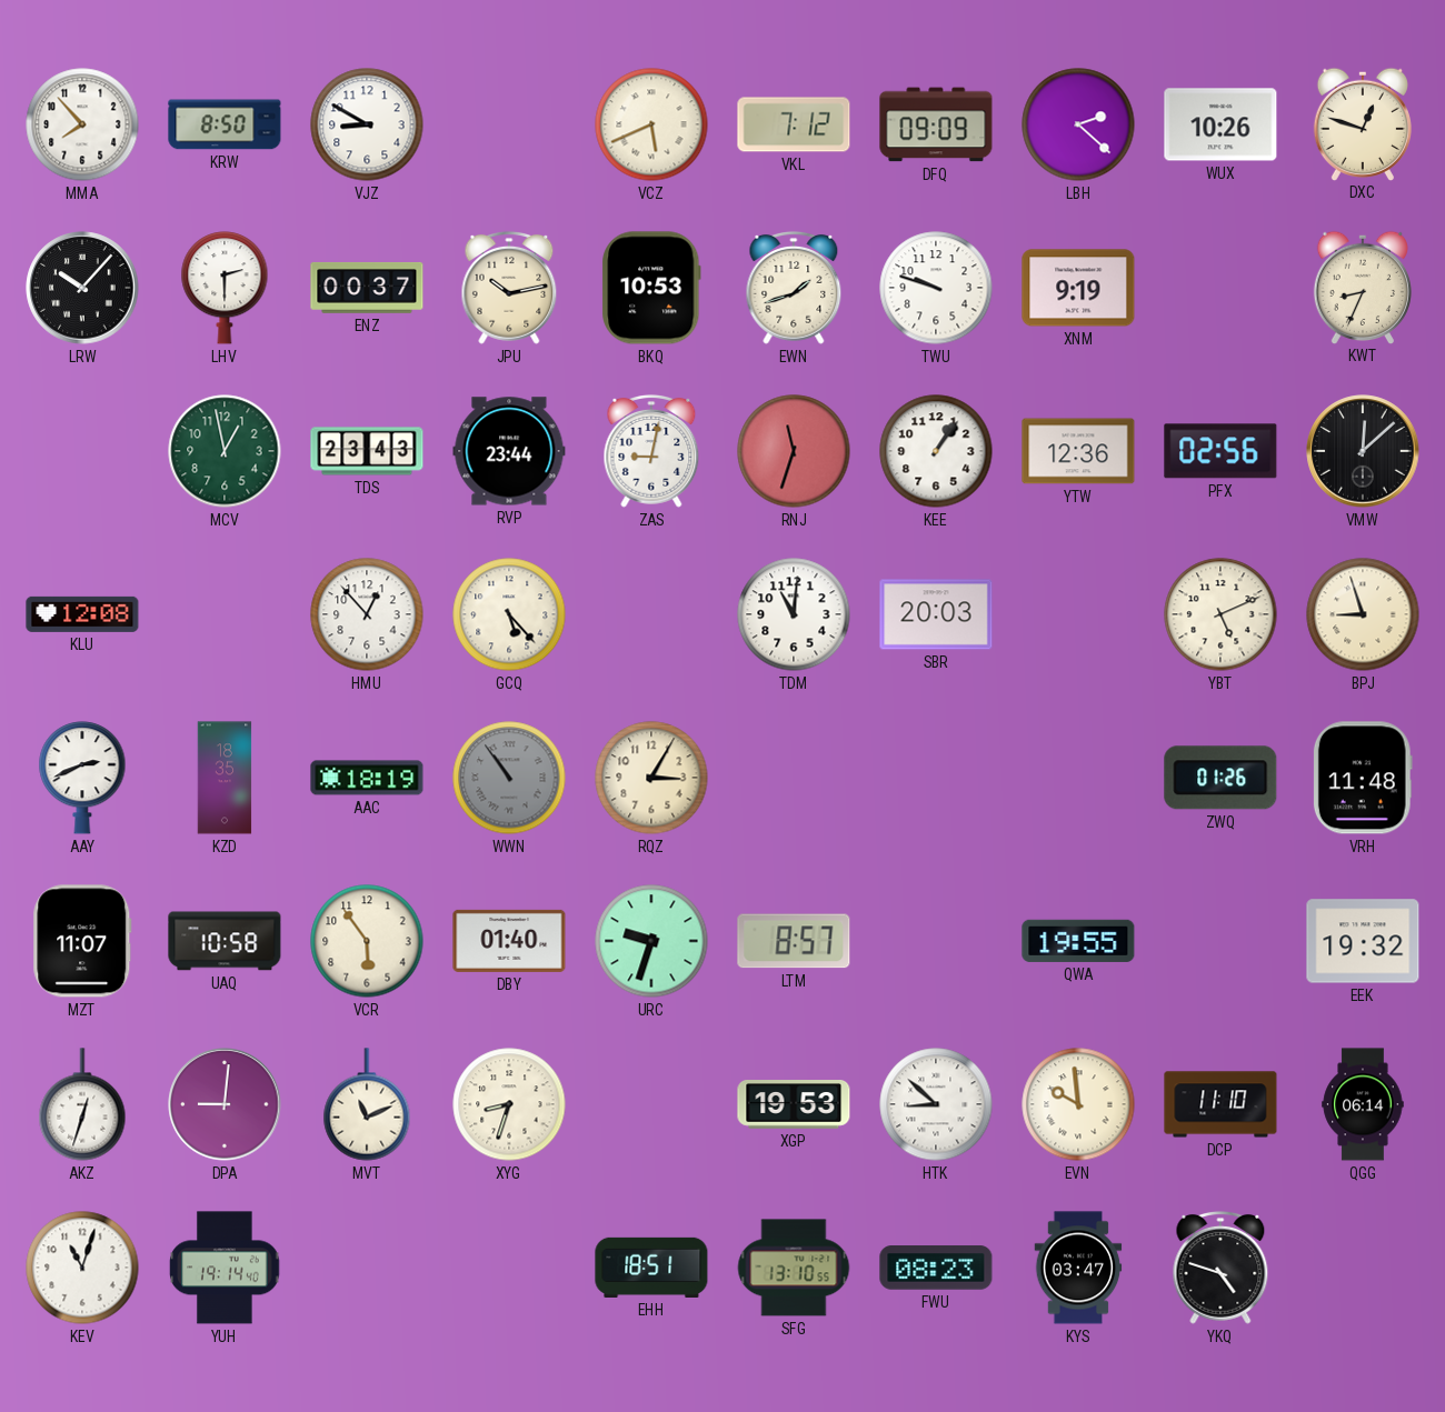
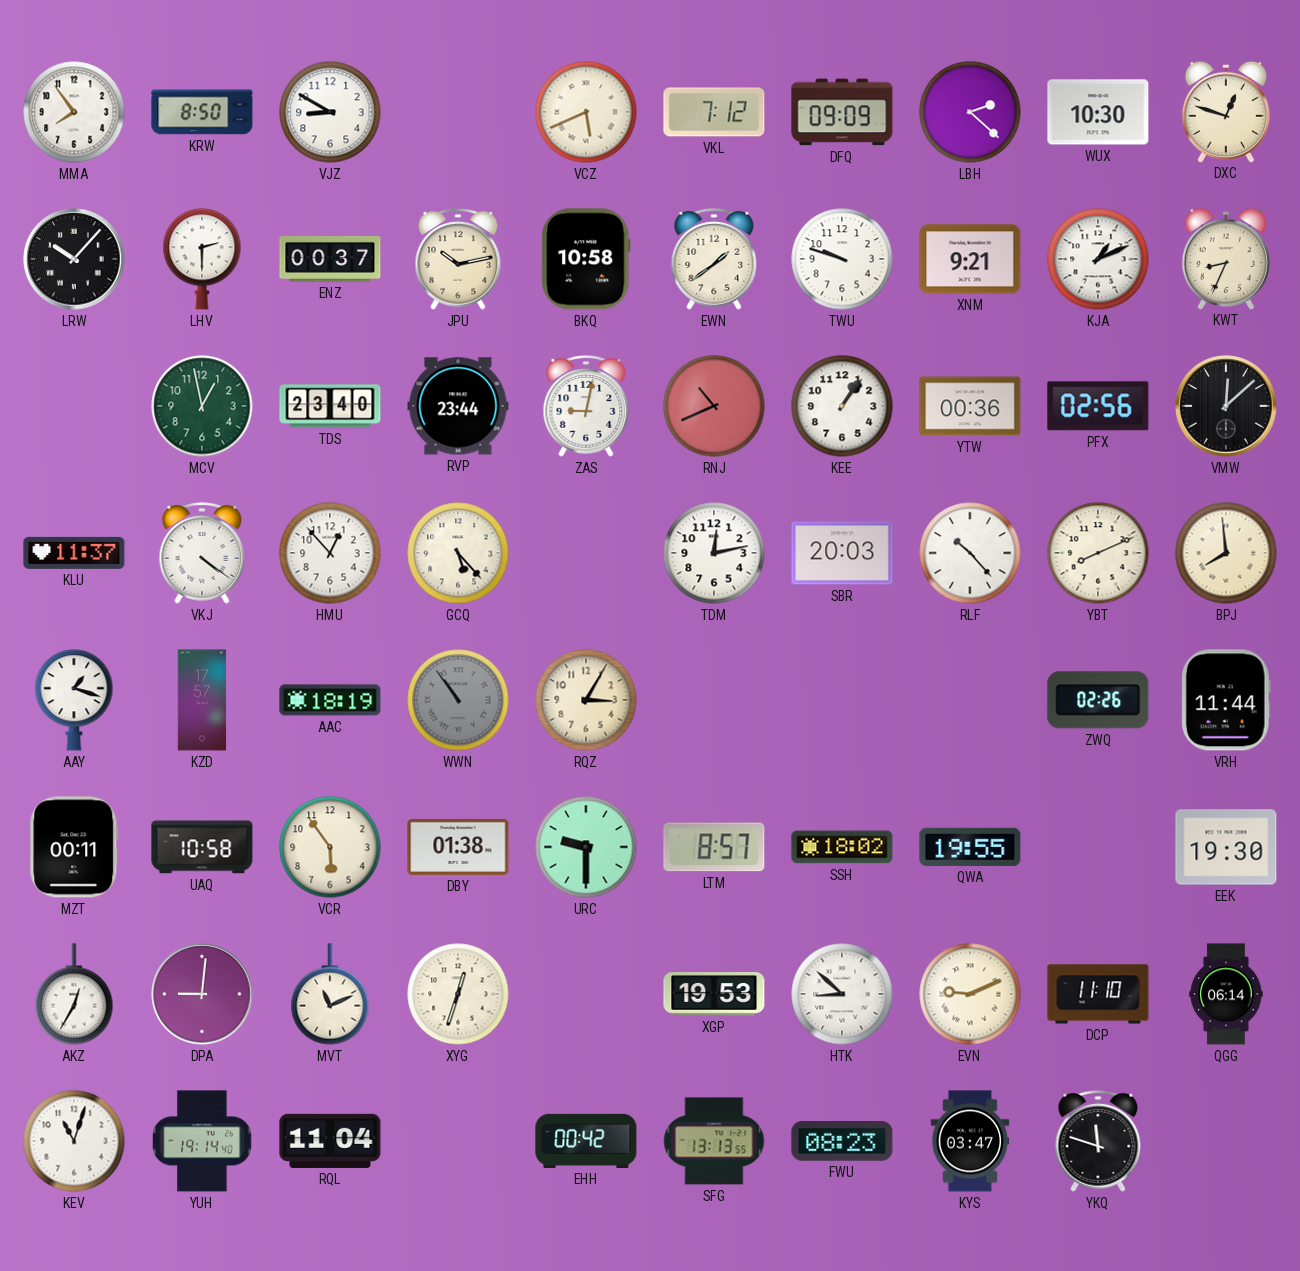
MMA: 7:53 -> 7:54
WUX: 10:26 -> 10:30
BKQ: 10:53 -> 10:58
EWN: 1:42 -> 1:39
XNM: 9:19 -> 9:21
KJA: none -> 1:11
TDS: 23:43 -> 23:40
RNJ: 11:33 -> 10:41
YTW: 12:36 -> 00:36
KLU: 12:08 -> 11:37
VKJ: none -> 4:21
TDM: 11:01 -> 12:13
RLF: none -> 10:23
YBT: 5:11 -> 8:11
BPJ: 8:57 -> 7:59
AAY: 2:41 -> 1:18
KZD: 18:35 -> 17:57
ZWQ: 01:26 -> 02:26
VRH: 11:48 -> 11:44
MZT: 11:07 -> 00:11
DBY: 01:40 -> 01:38
URC: 9:33 -> 9:30
SSH: none -> 18:02
EEK: 19:32 -> 19:30
AKZ: 12:33 -> 12:35
XYG: 8:33 -> 12:33
EVN: 9:59 -> 9:11
RQL: none -> 11:04
EHH: 18:51 -> 00:42
SFG: 13:10 -> 13:13
YKQ: 4:48 -> 11:48
